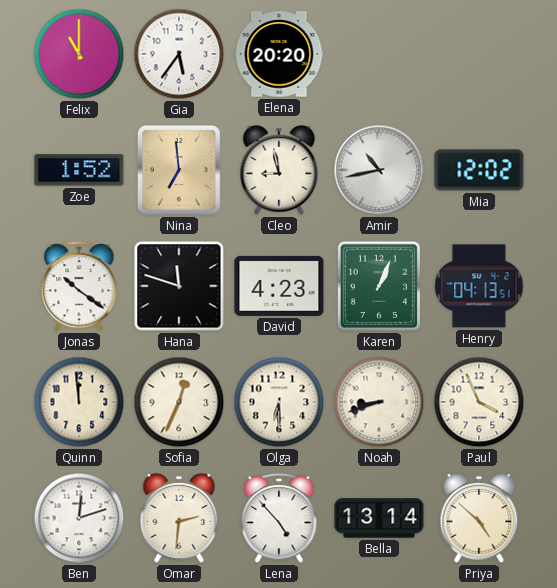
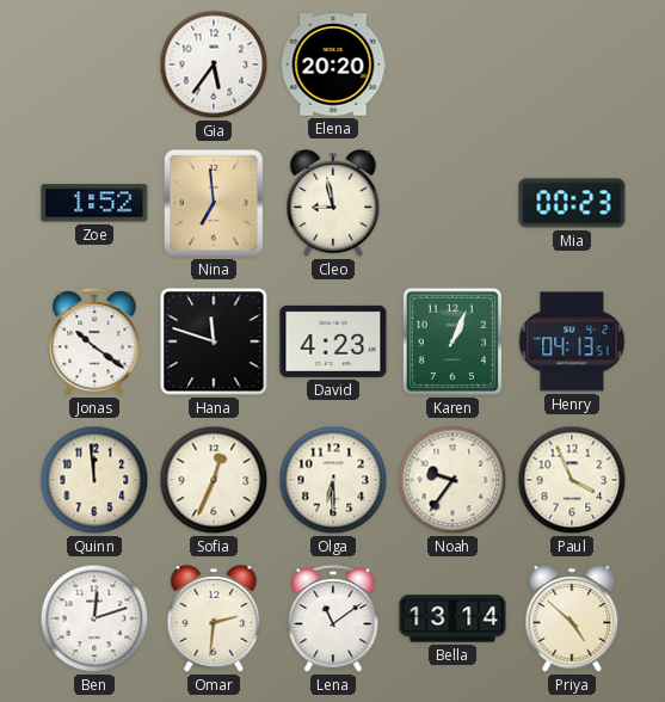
Felix: 11:00 -> none
Amir: 10:43 -> none
Mia: 12:02 -> 00:23
Noah: 8:42 -> 9:36
Lena: 4:53 -> 11:09
